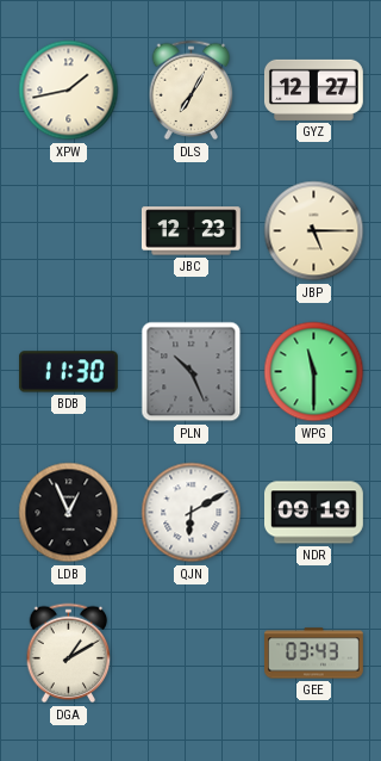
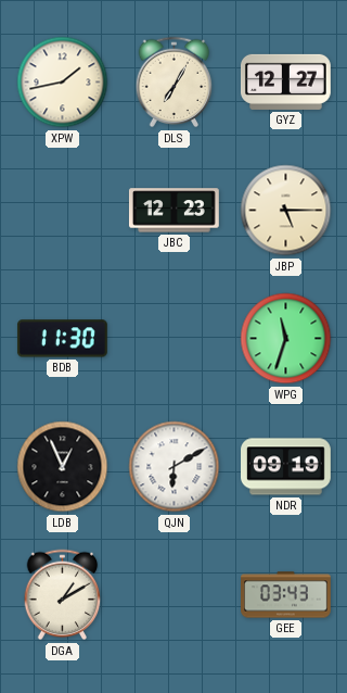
PLN: 10:26 -> none
WPG: 11:30 -> 11:33
